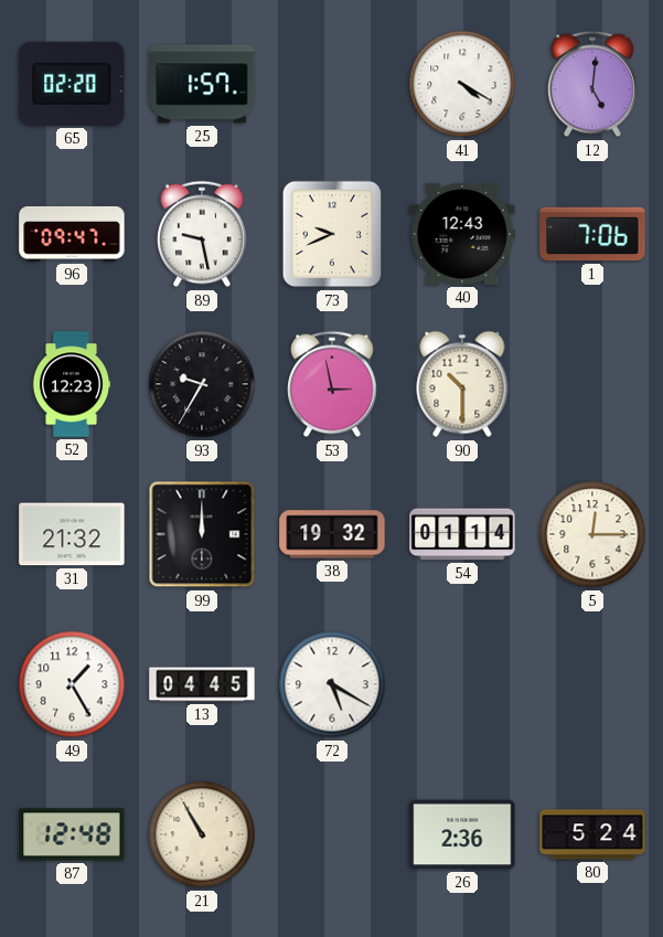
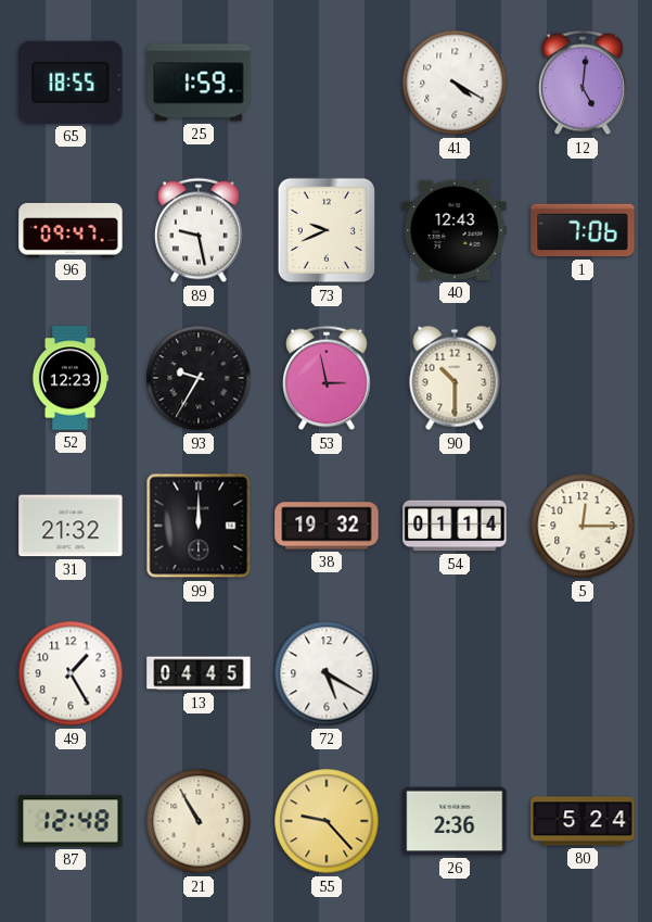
65: 02:20 -> 18:55
25: 1:57 -> 1:59
55: none -> 9:23
